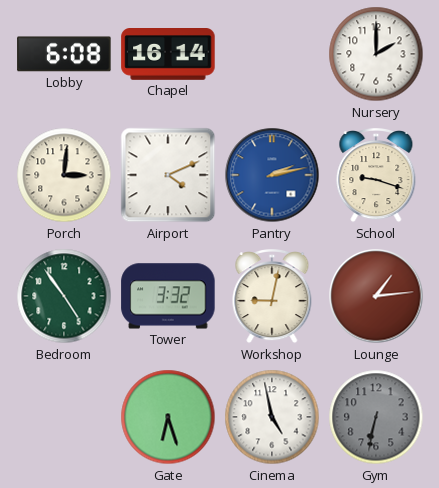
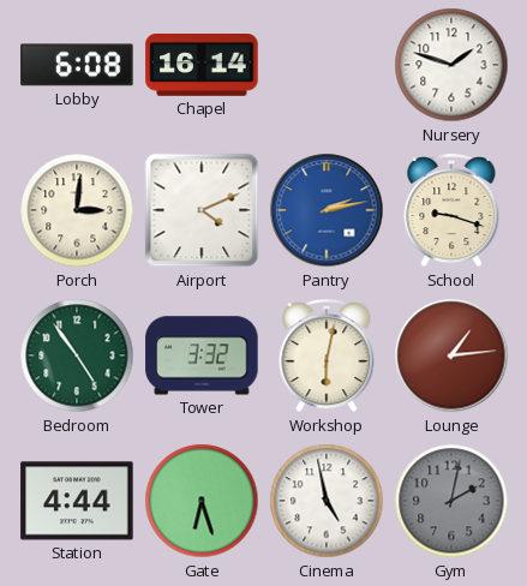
Nursery: 2:00 -> 1:48
Workshop: 9:02 -> 6:02
Station: none -> 4:44
Gym: 6:32 -> 2:02
